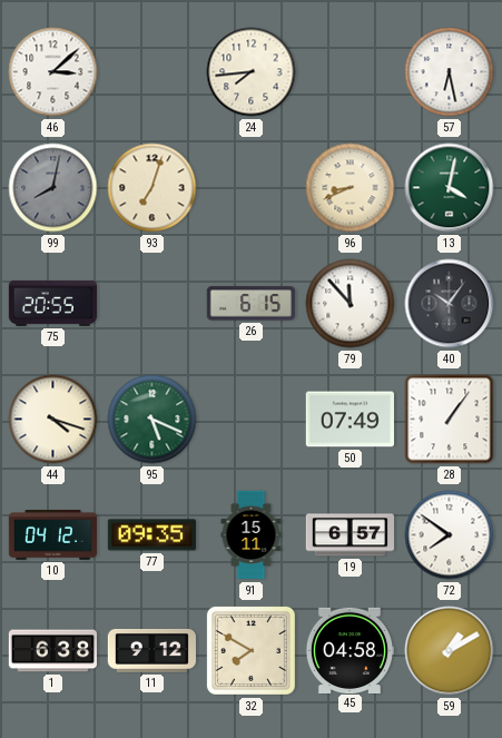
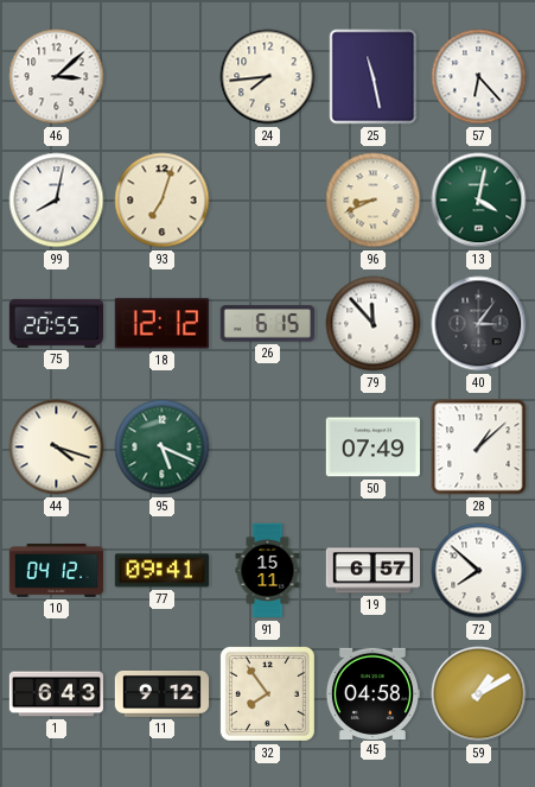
25: none -> 11:28
57: 6:28 -> 6:23
99 dial: grey -> white
18: none -> 12:12
40: 10:06 -> 3:06
28: 1:06 -> 1:08
77: 09:35 -> 09:41
72: 7:51 -> 7:52
1: 6:38 -> 6:43
32: 7:50 -> 7:54
